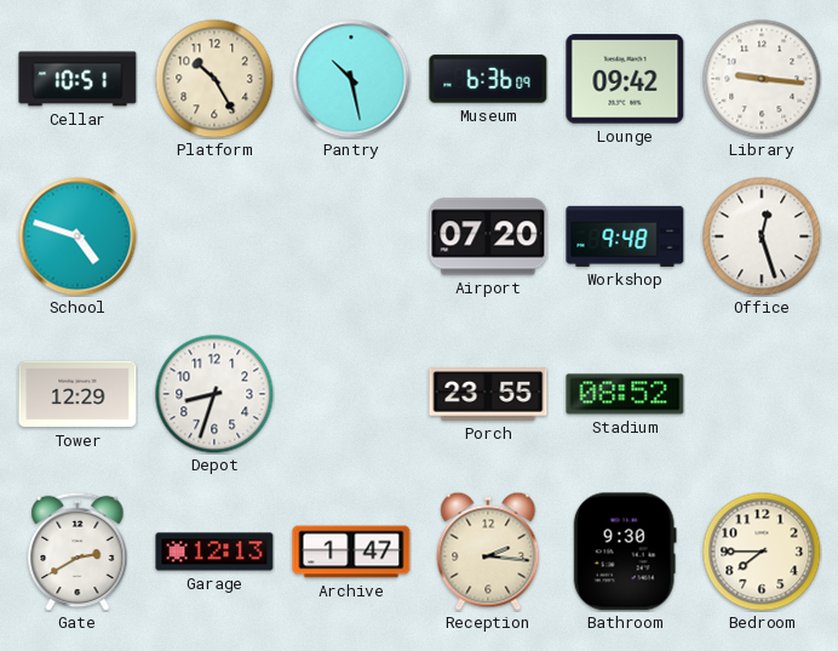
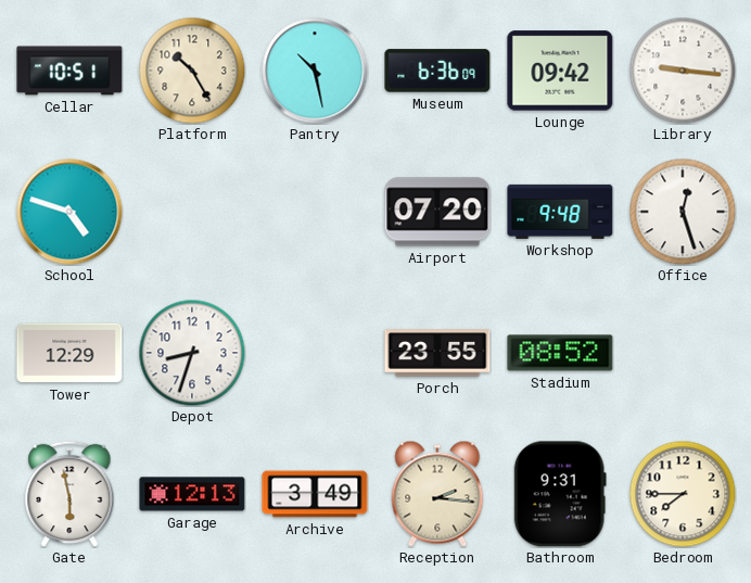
Gate: 2:40 -> 5:58
Archive: 1:47 -> 3:49
Bathroom: 9:30 -> 9:31
